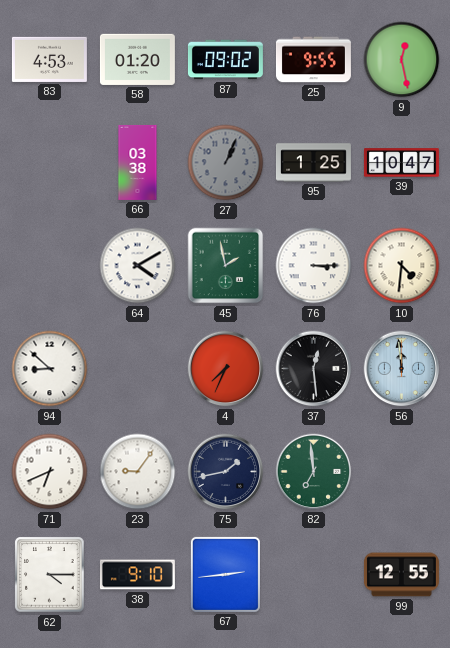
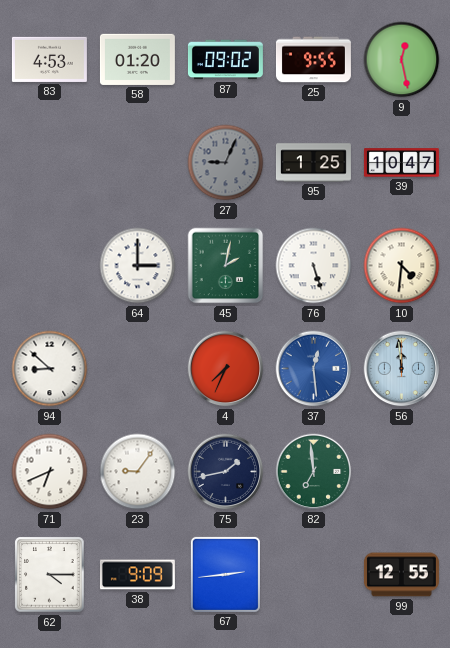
66: 03:38 -> none
27: 1:04 -> 9:04
64: 4:10 -> 3:00
45: 1:58 -> 2:02
76: 3:15 -> 5:27
37 dial: black -> blue
38: 9:10 -> 9:09
